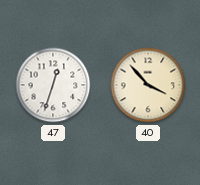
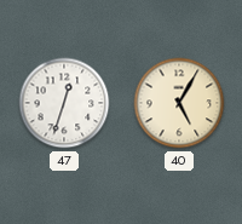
40: 3:53 -> 5:05
